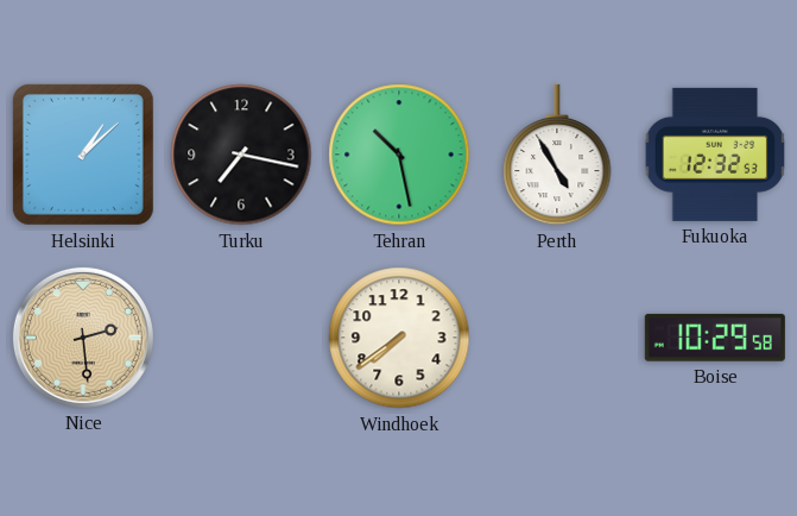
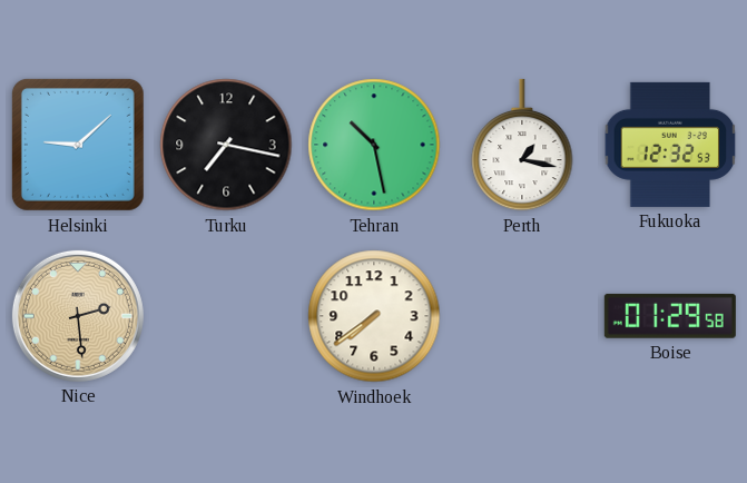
Helsinki: 1:08 -> 9:08
Perth: 4:55 -> 1:17
Boise: 10:29 -> 01:29
